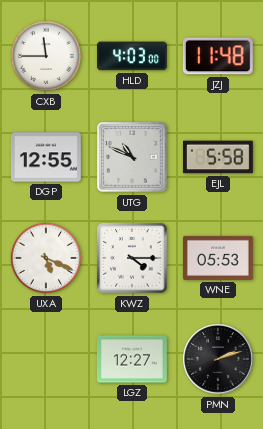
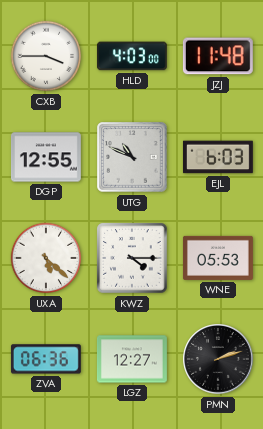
CXB: 11:45 -> 3:45
EJL: 5:58 -> 6:03
UXA: 5:19 -> 5:22
ZVA: none -> 06:36
